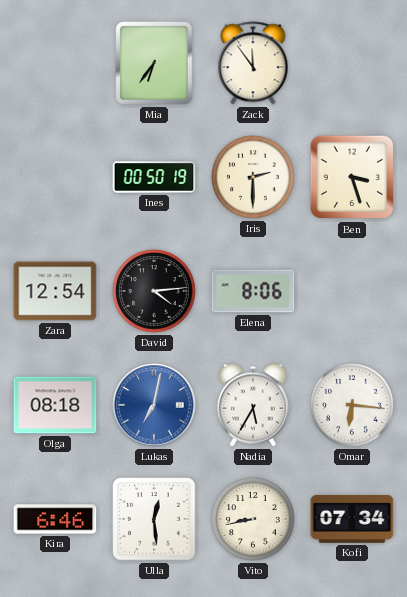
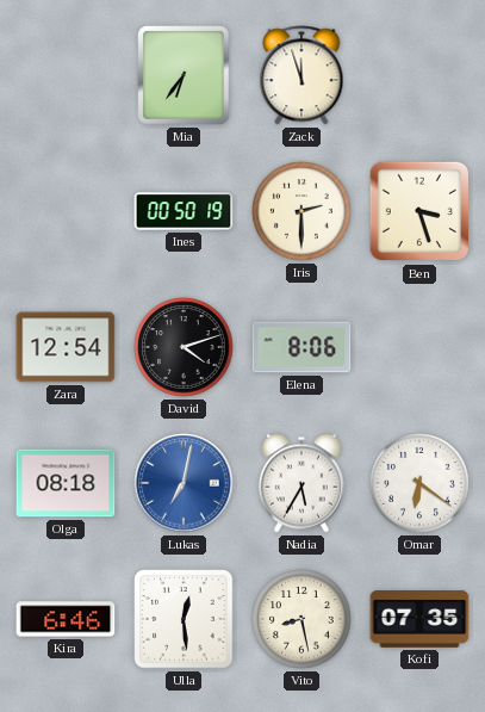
Zack: 11:54 -> 11:57
David: 4:14 -> 4:12
Omar: 6:16 -> 6:21
Vito: 8:43 -> 8:28
Kofi: 07:34 -> 07:35
